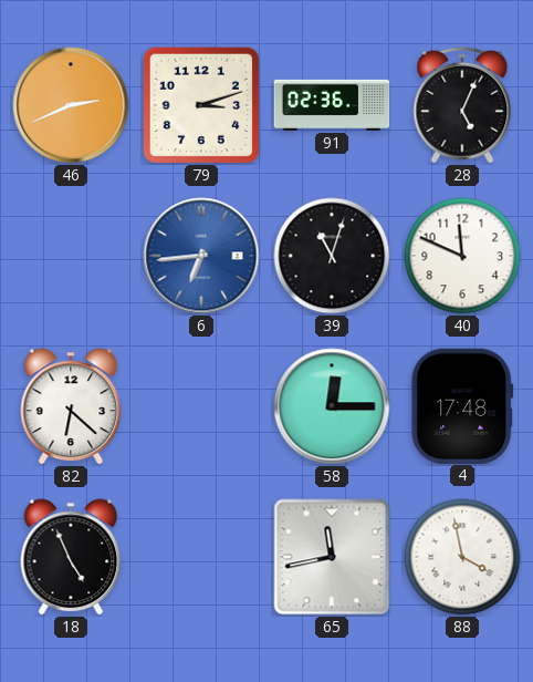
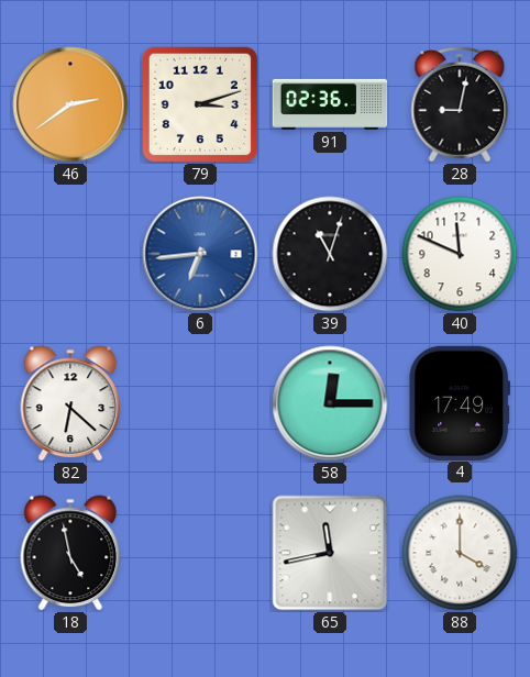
46: 2:41 -> 2:39
28: 5:04 -> 9:02
4: 17:48 -> 17:49
18: 4:56 -> 4:58
88: 3:58 -> 4:00
